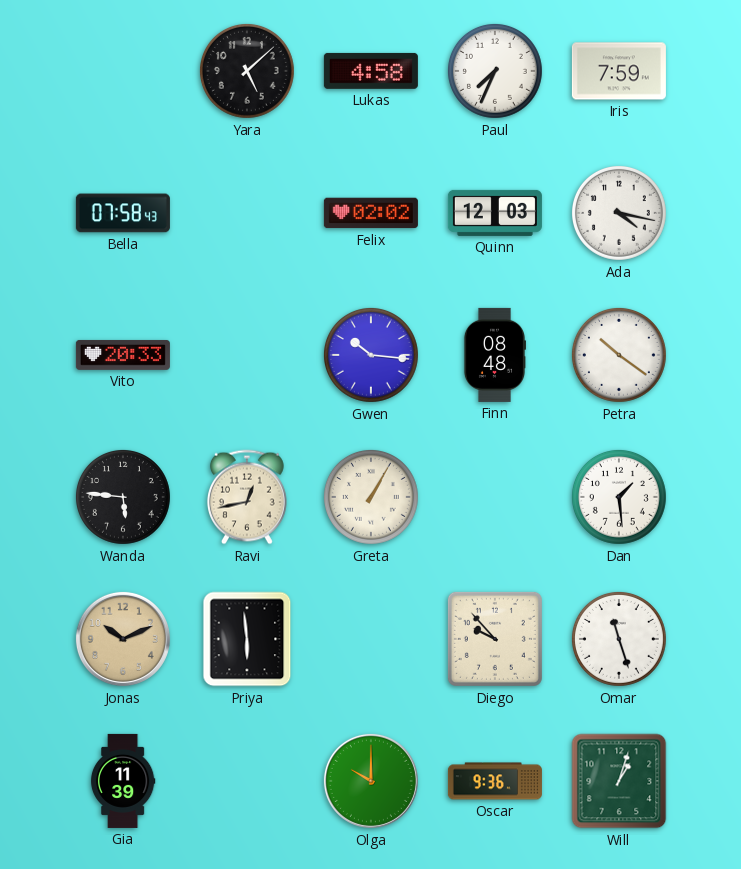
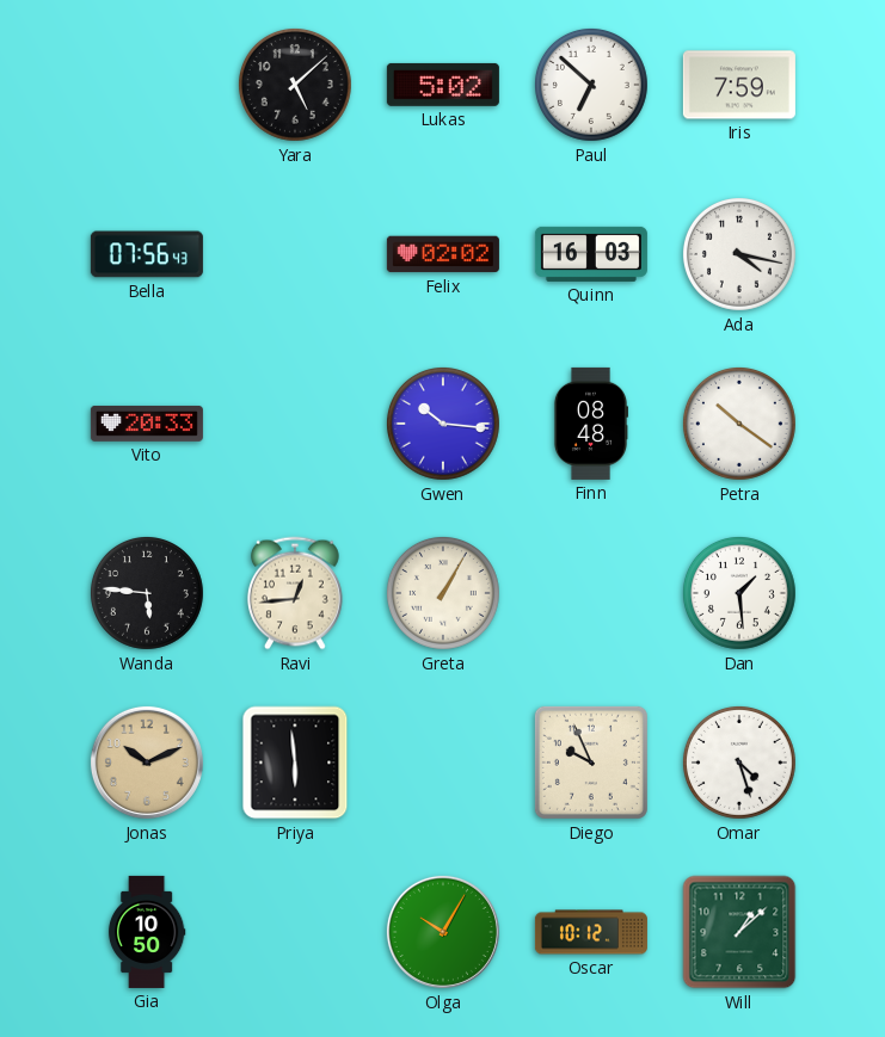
Lukas: 4:58 -> 5:02
Paul: 7:34 -> 6:52
Bella: 07:58 -> 07:56
Quinn: 12:03 -> 16:03
Ravi: 12:43 -> 12:44
Diego: 9:53 -> 9:56
Omar: 11:27 -> 4:27
Gia: 11:39 -> 10:50
Olga: 10:00 -> 10:05
Oscar: 9:36 -> 10:12
Will: 1:03 -> 1:08
